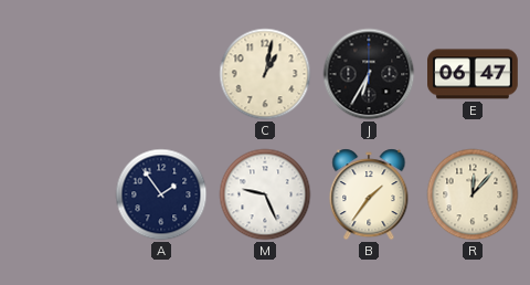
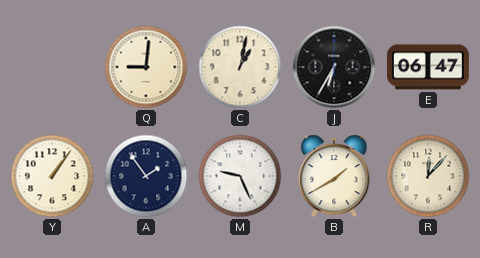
Q: none -> 9:01
Y: none -> 1:06
B: 1:36 -> 1:40
